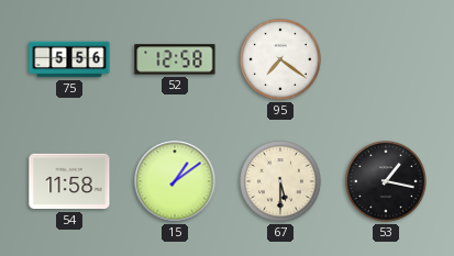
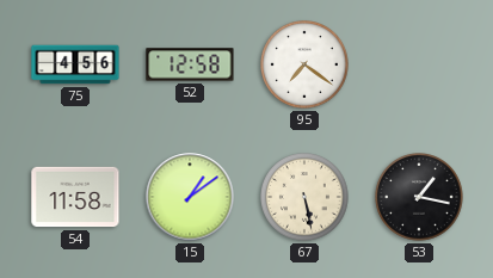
75: 5:56 -> 4:56
67: 5:30 -> 5:28
